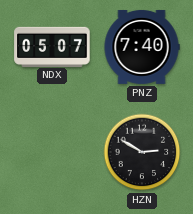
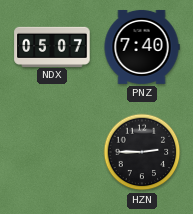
HZN: 2:50 -> 2:45
